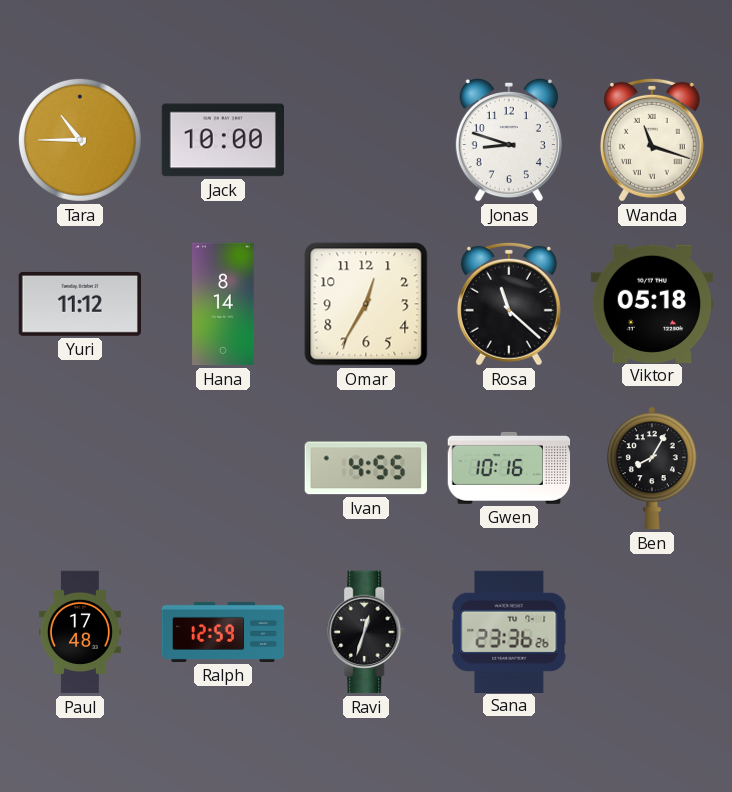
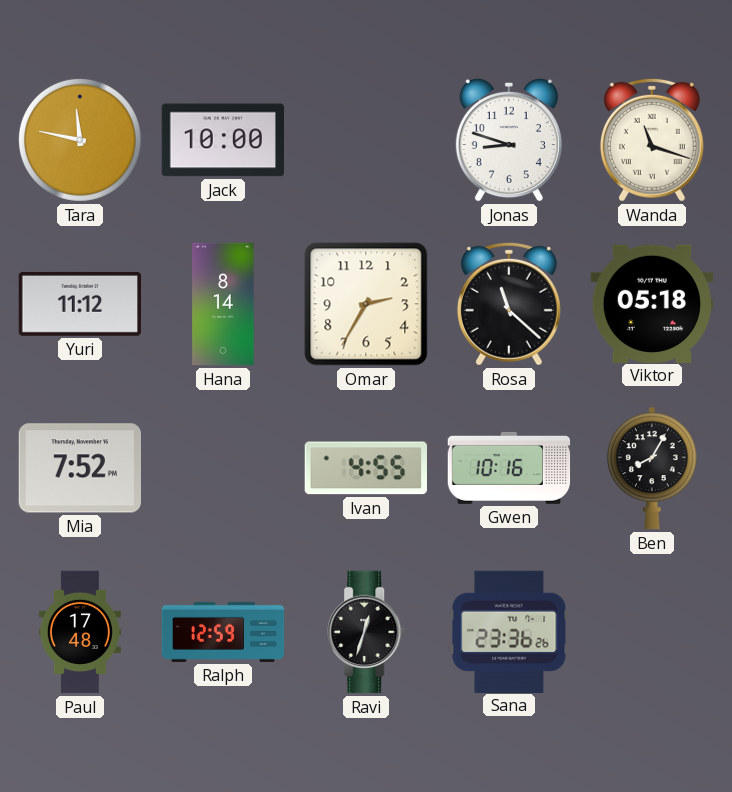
Tara: 10:45 -> 11:47
Omar: 12:35 -> 2:35
Mia: none -> 7:52
